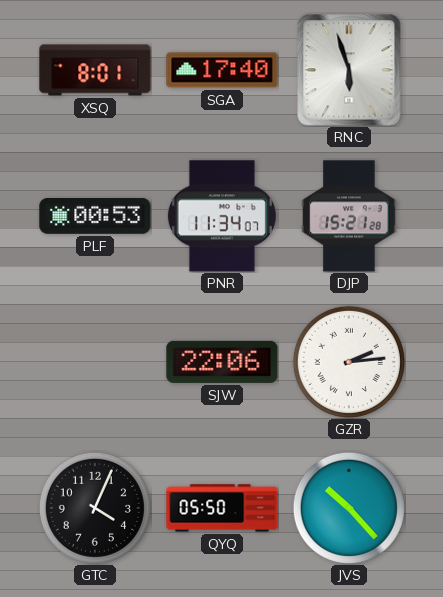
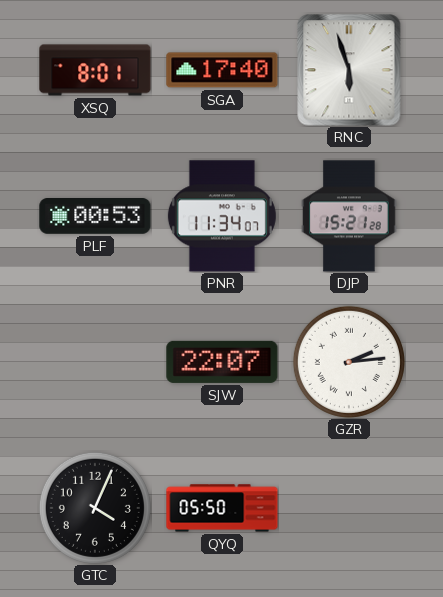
SJW: 22:06 -> 22:07
JVS: 10:23 -> none
